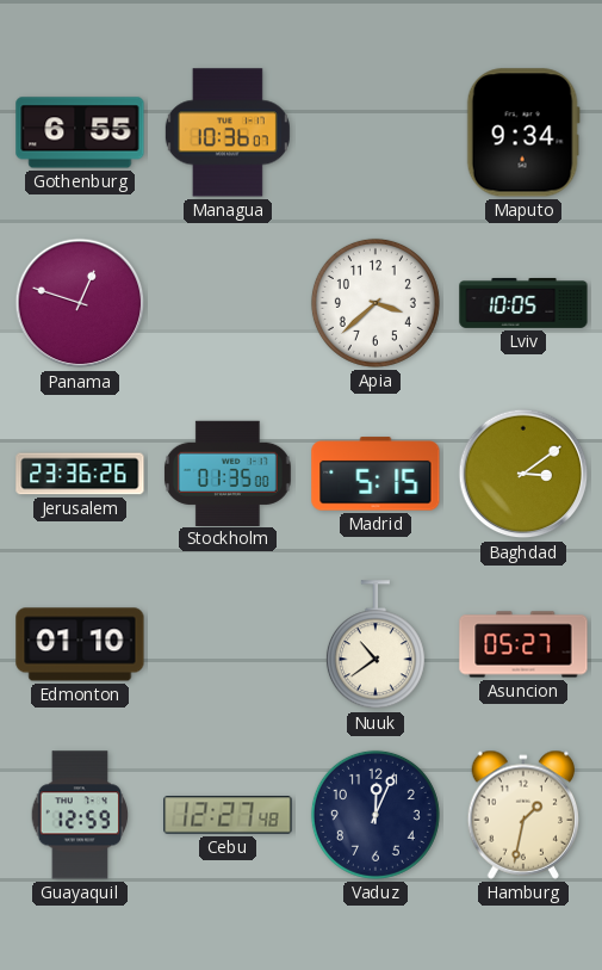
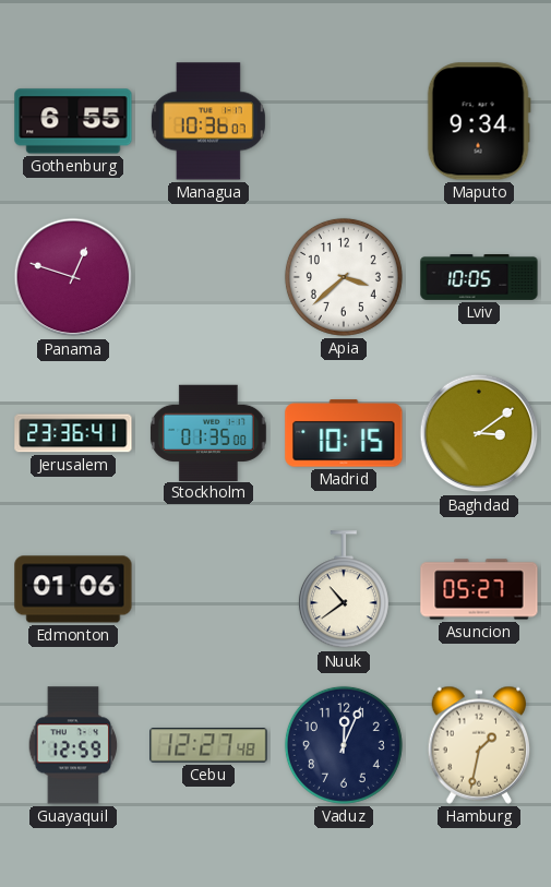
Jerusalem: 23:36:26 -> 23:36:41
Madrid: 5:15 -> 10:15
Edmonton: 01:10 -> 01:06
